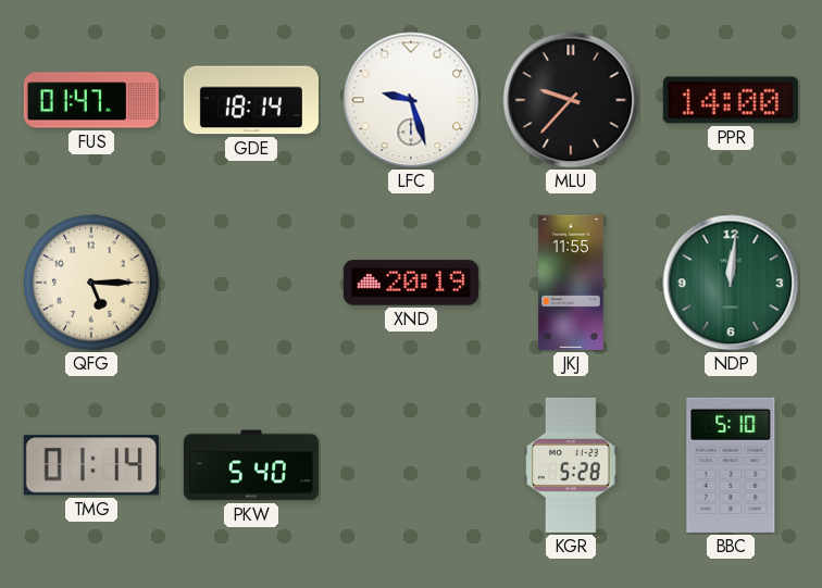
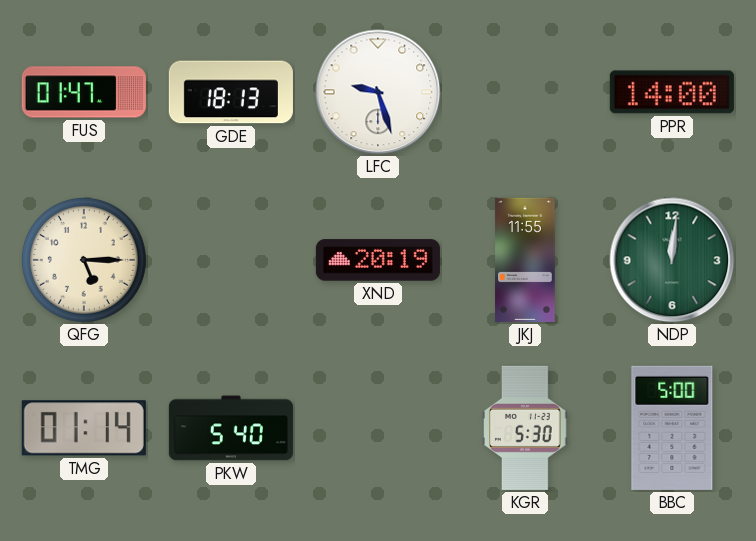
GDE: 18:14 -> 18:13
MLU: 9:37 -> none
KGR: 5:28 -> 5:30
BBC: 5:10 -> 5:00
